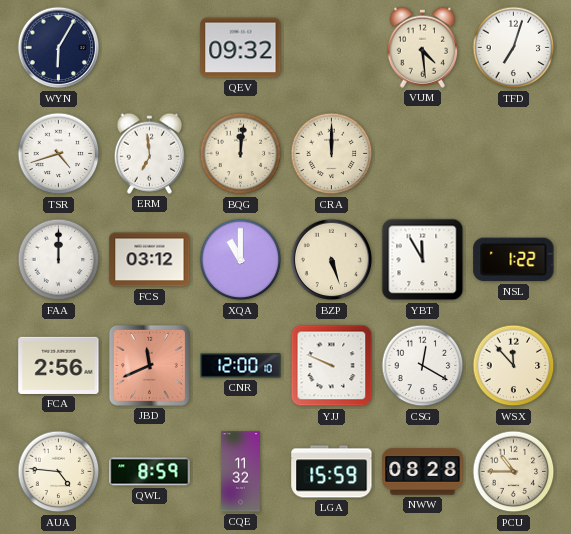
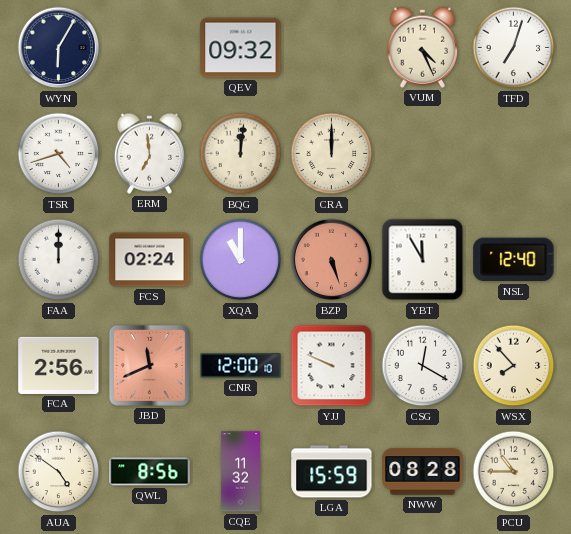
VUM: 4:29 -> 4:26
FCS: 03:12 -> 02:24
BZP dial: cream -> salmon
NSL: 1:22 -> 12:40
WSX: 11:53 -> 7:53
AUA: 4:46 -> 4:51
QWL: 8:59 -> 8:56
